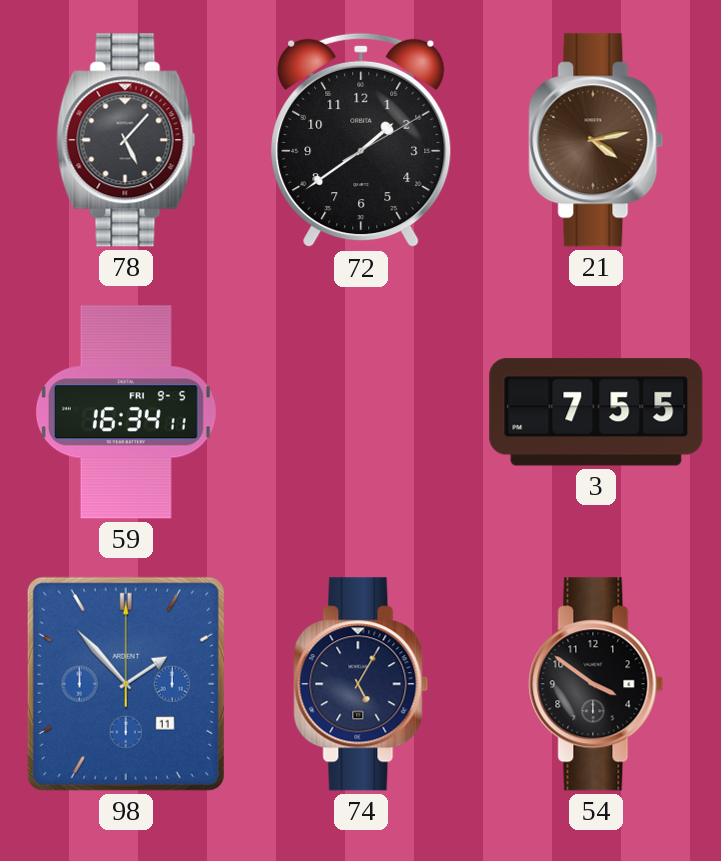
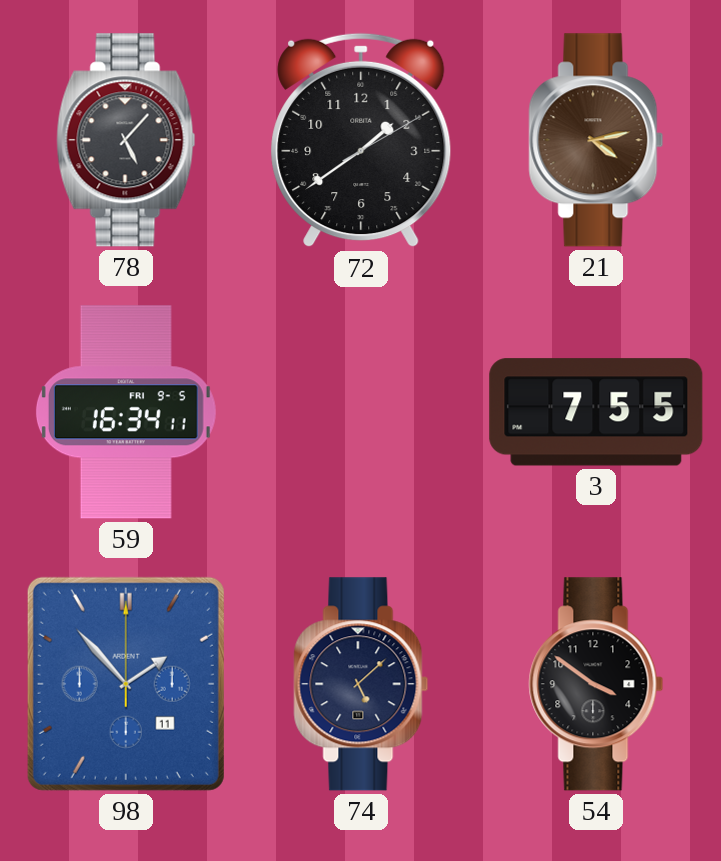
74: 5:05 -> 5:08
